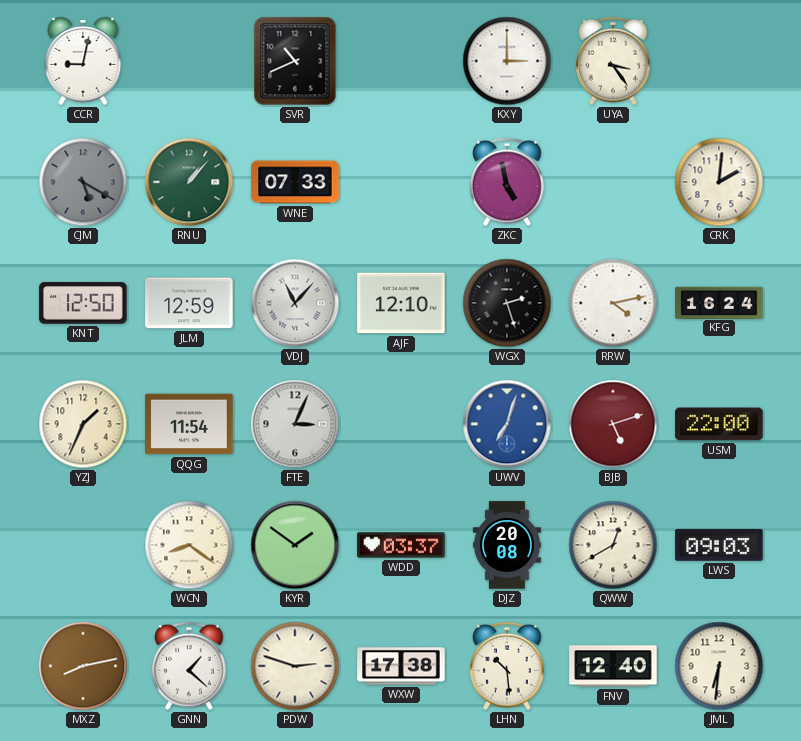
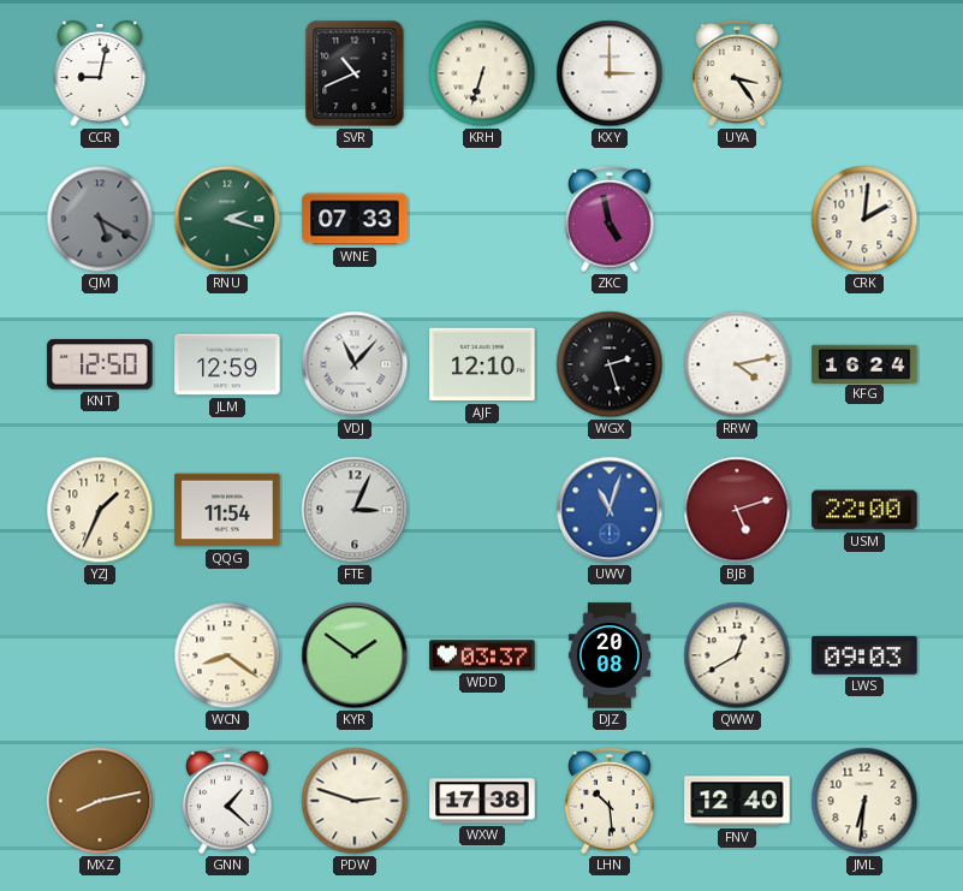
KRH: none -> 6:33
RNU: 1:07 -> 2:18
UWV: 7:03 -> 11:03
